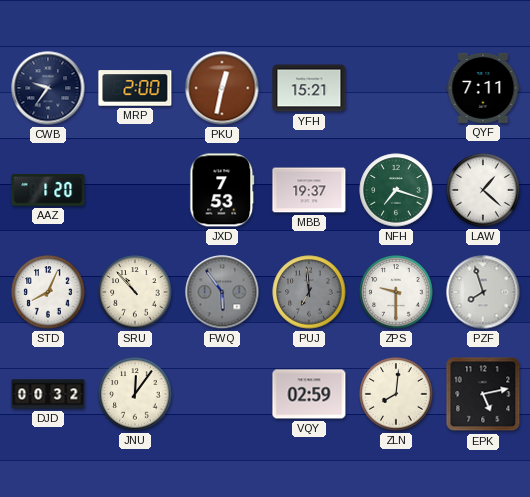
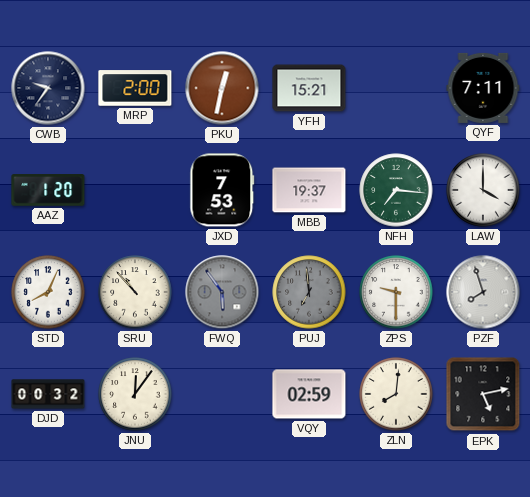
NFH: 7:18 -> 7:16
LAW: 1:22 -> 4:00
